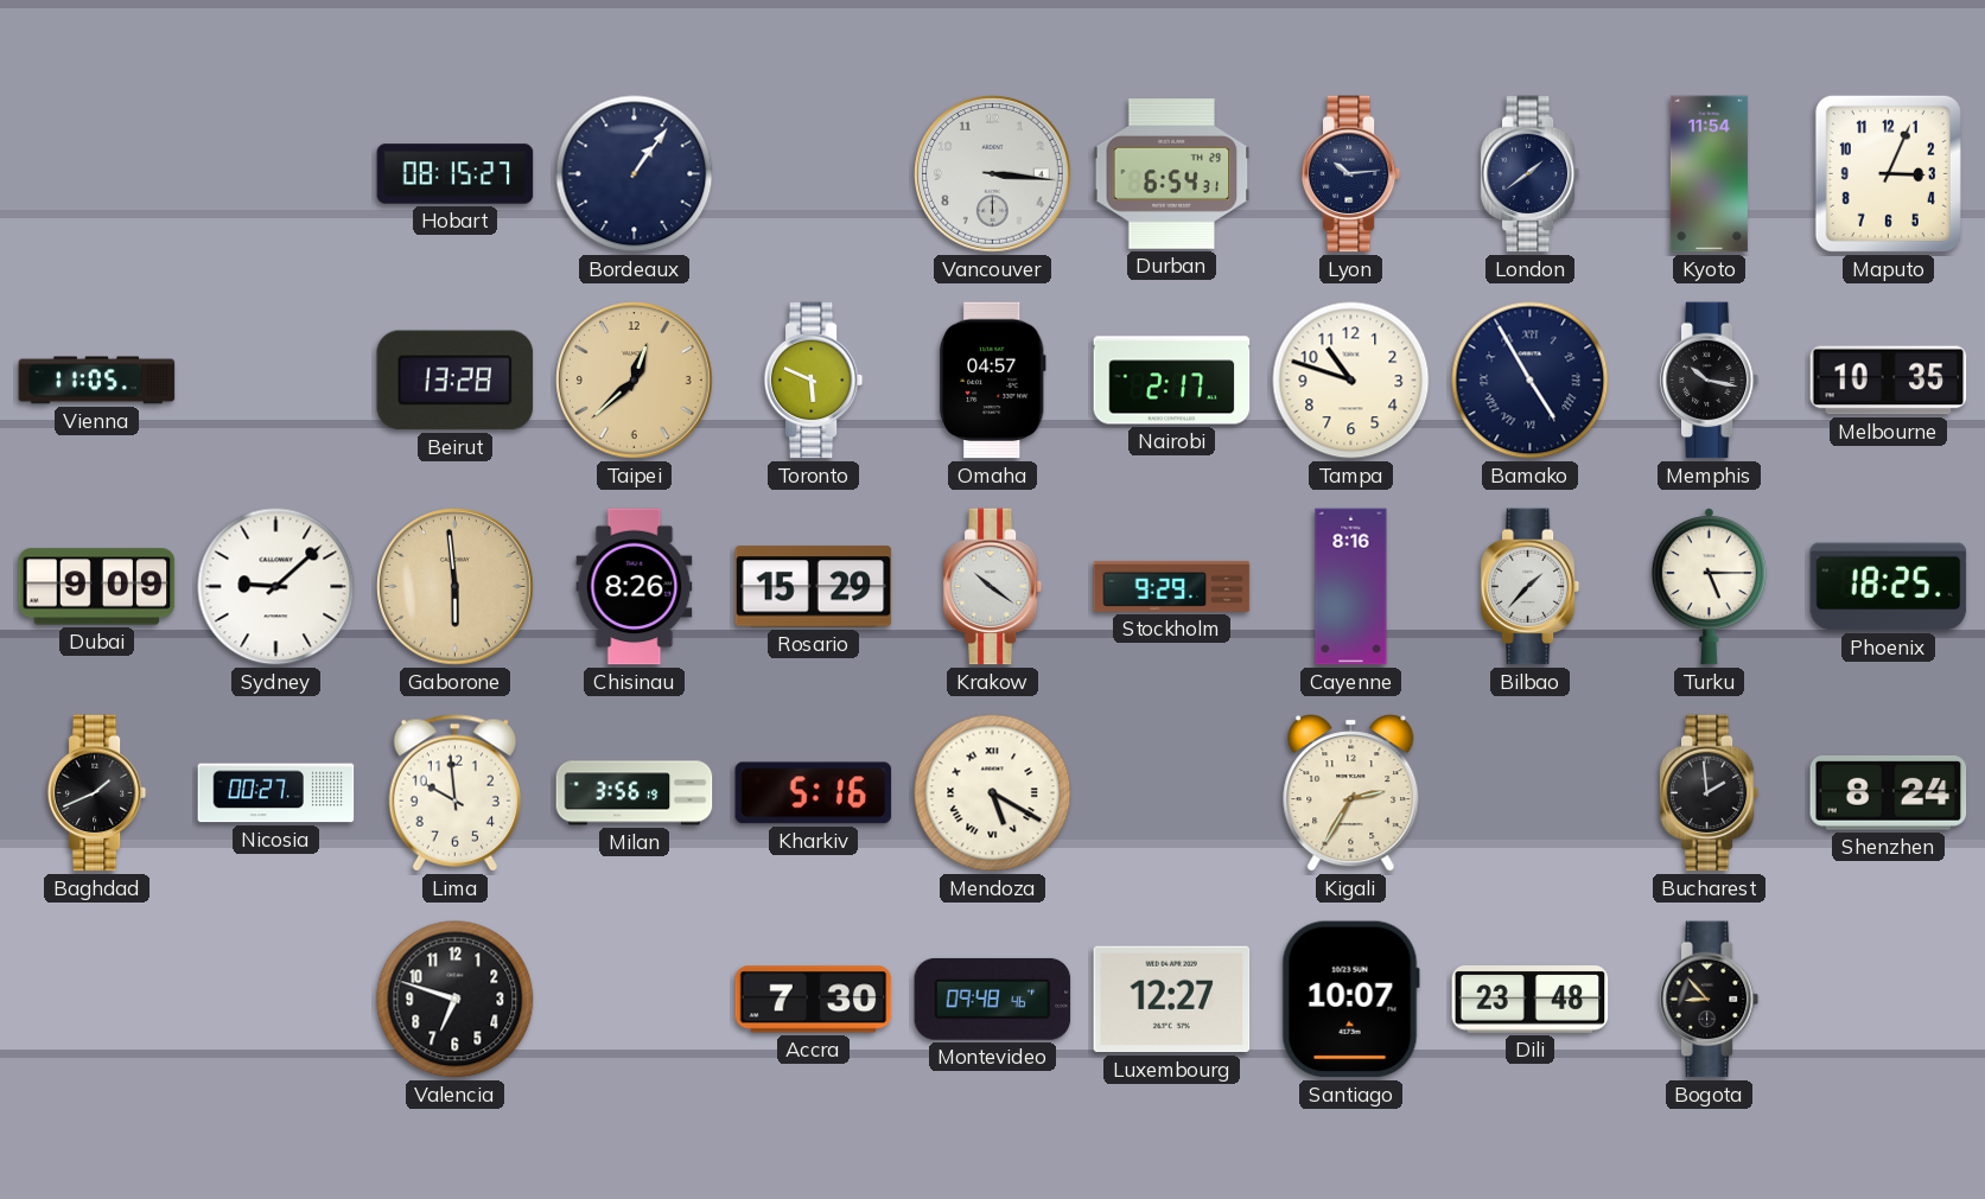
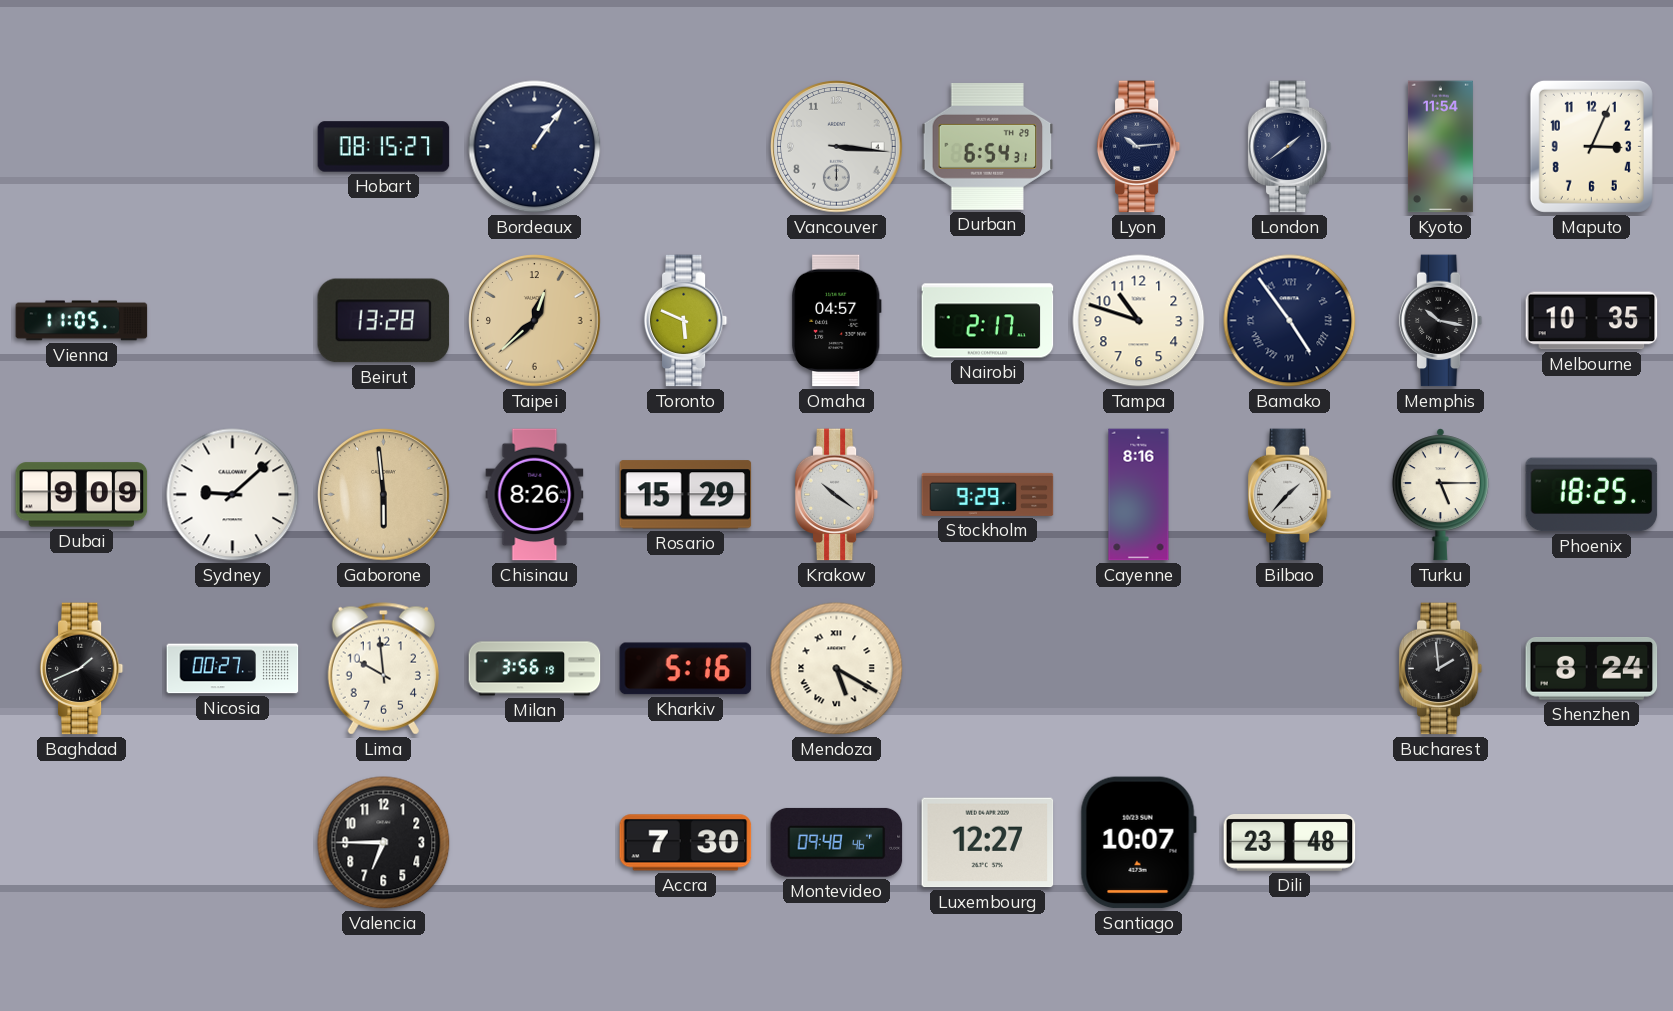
Bamako: 4:55 -> 4:54
Kigali: 2:35 -> none
Valencia: 6:48 -> 6:45
Bogota: 8:53 -> none
